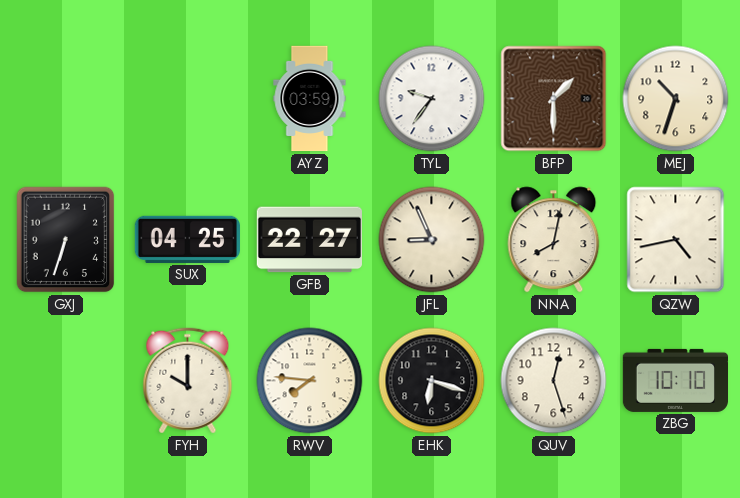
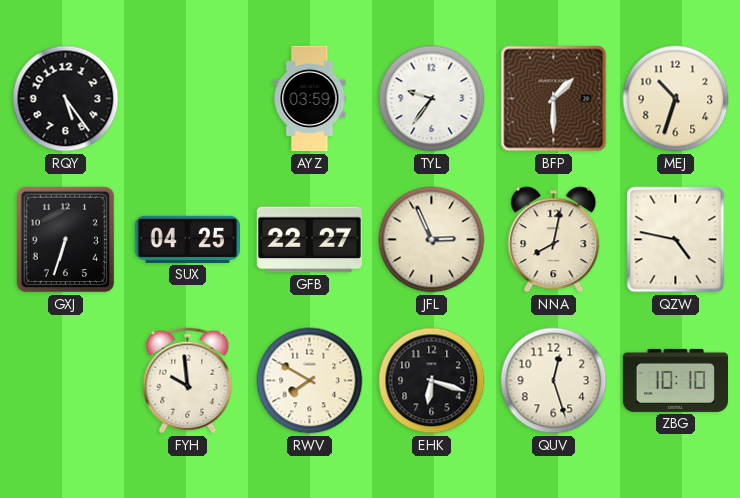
RQY: none -> 5:24
JFL: 8:56 -> 2:56
QZW: 4:43 -> 4:47
FYH: 10:00 -> 9:59
RWV: 7:46 -> 7:50
